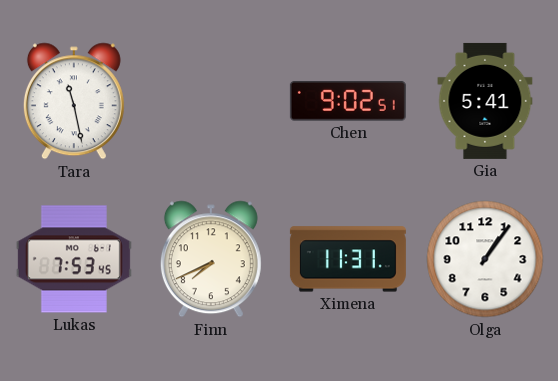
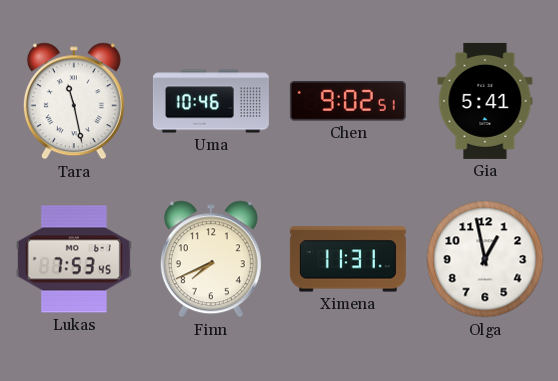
Uma: none -> 10:46
Olga: 1:06 -> 12:58
